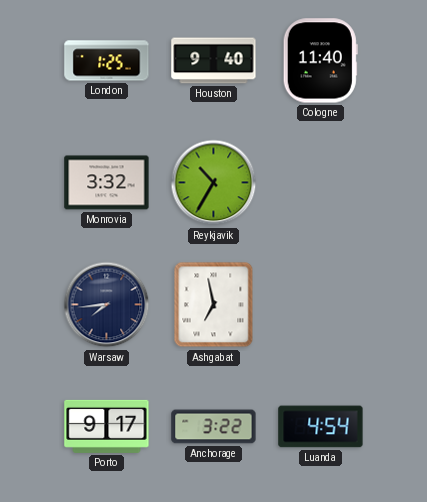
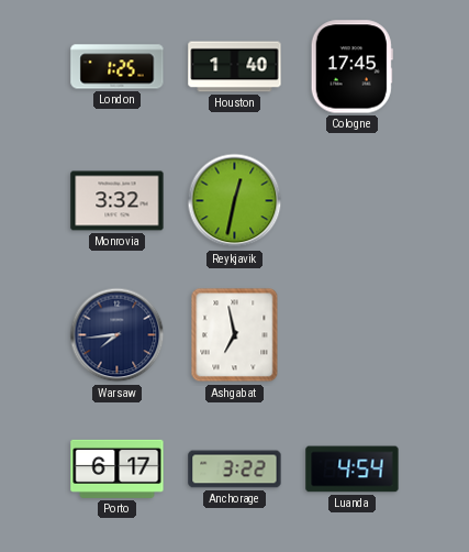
Houston: 9:40 -> 1:40
Cologne: 11:40 -> 17:45
Reykjavik: 10:35 -> 12:32
Porto: 9:17 -> 6:17
